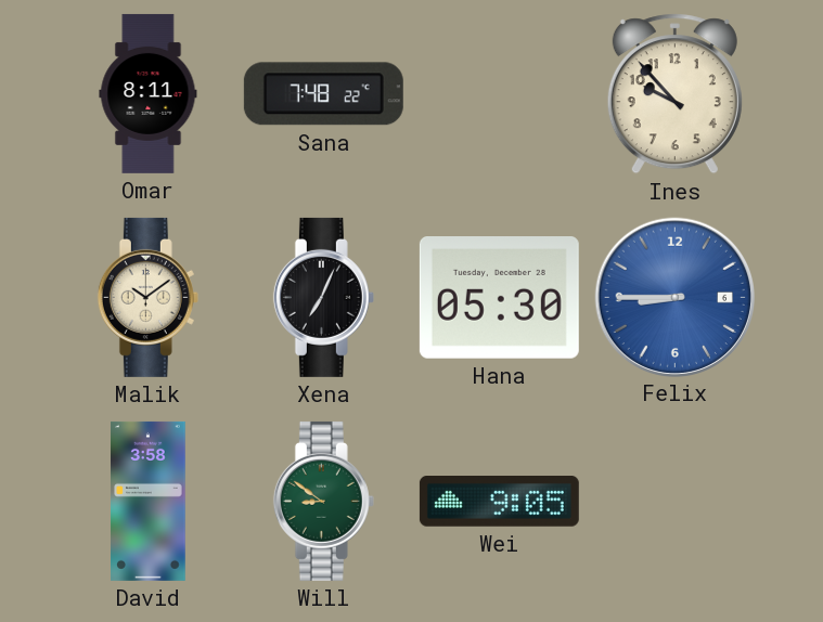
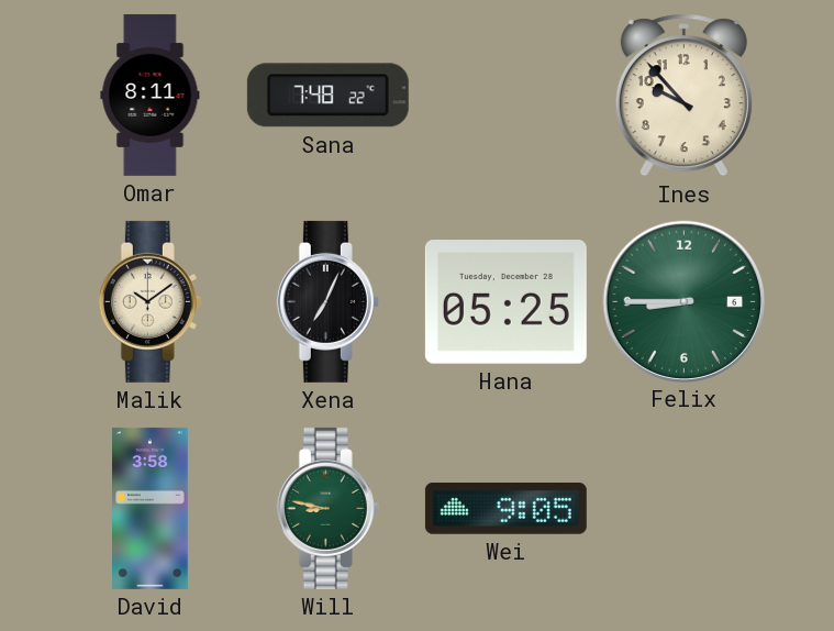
Hana: 05:30 -> 05:25
Felix dial: blue -> green
Will: 8:51 -> 8:47
